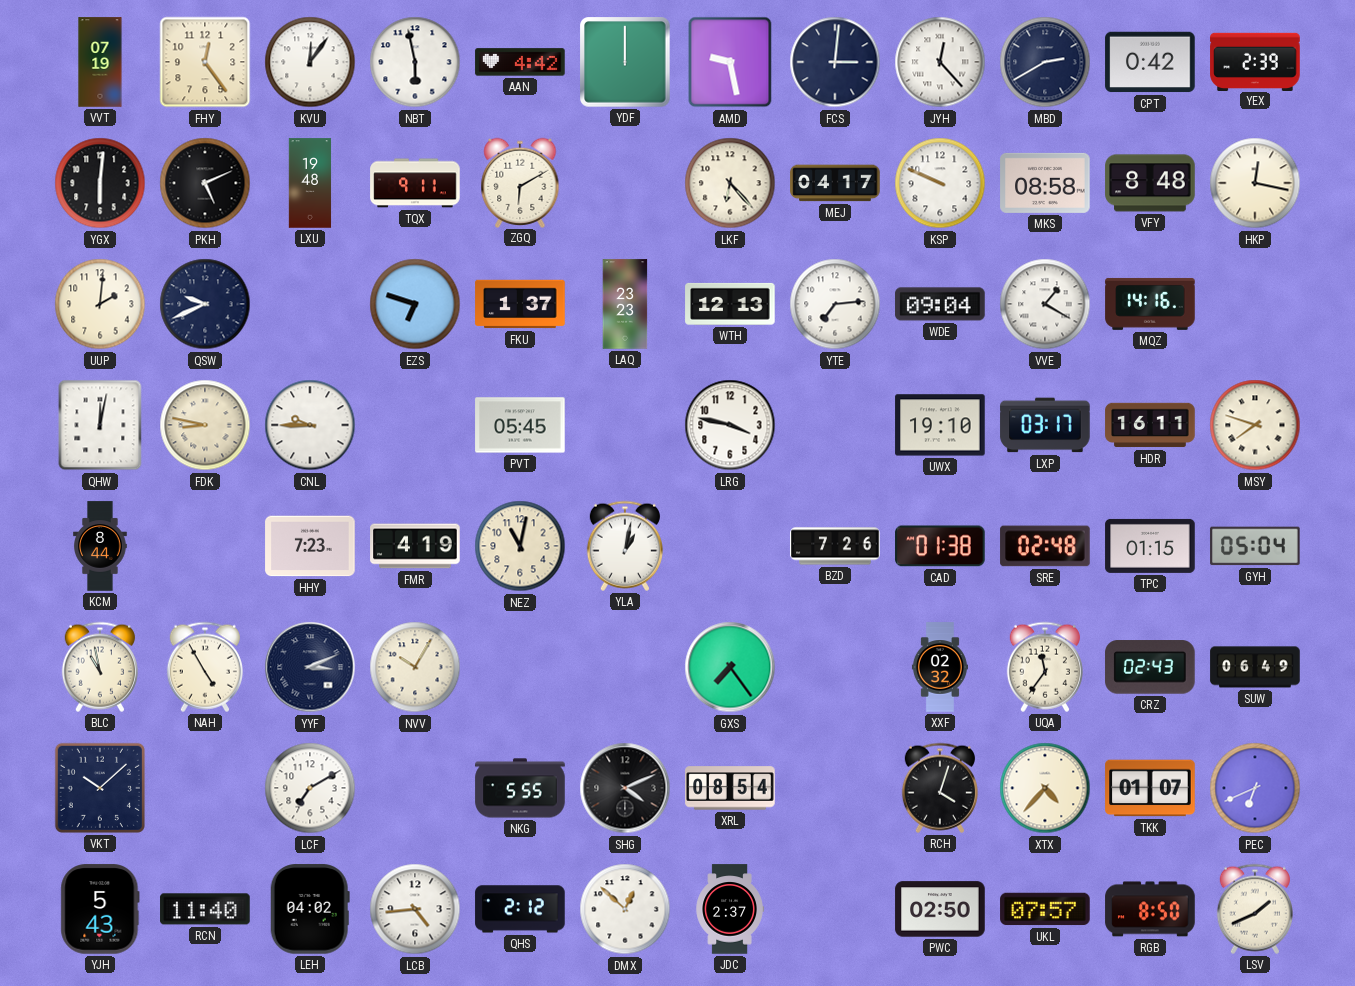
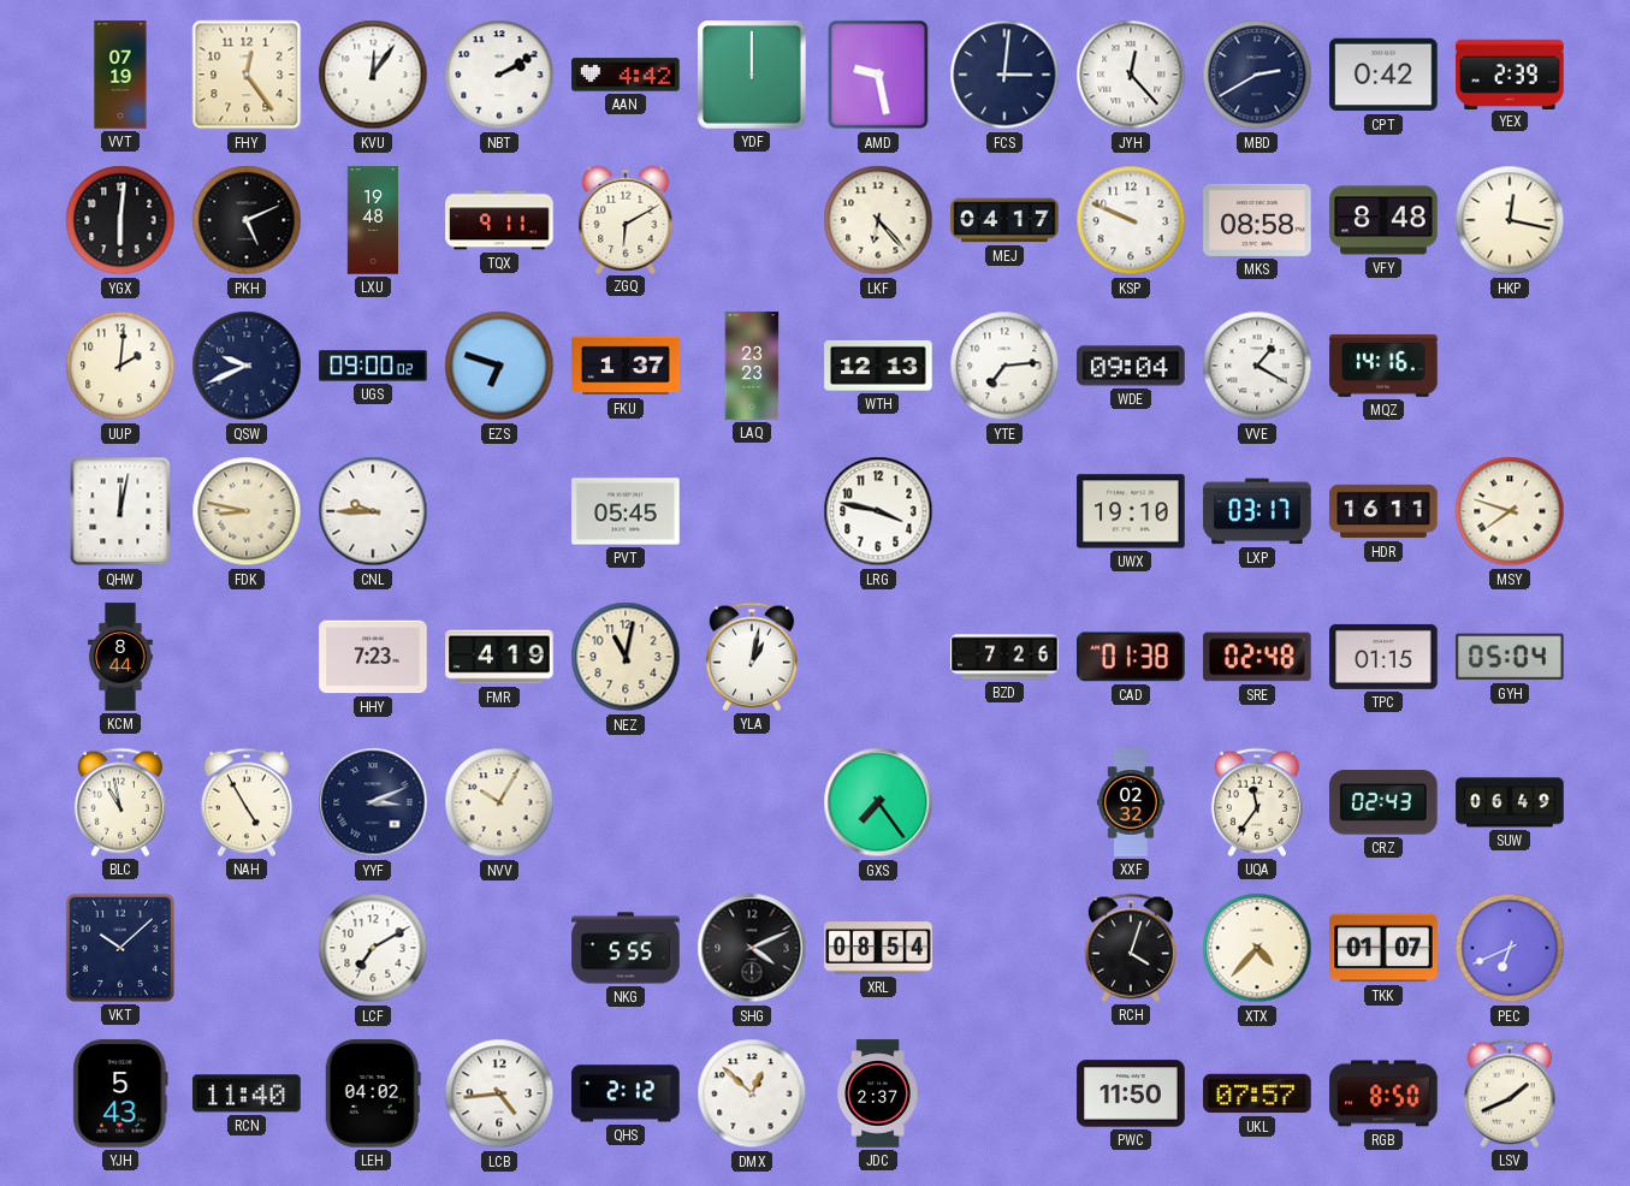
NBT: 5:58 -> 2:10
UGS: none -> 09:00
PWC: 02:50 -> 11:50
